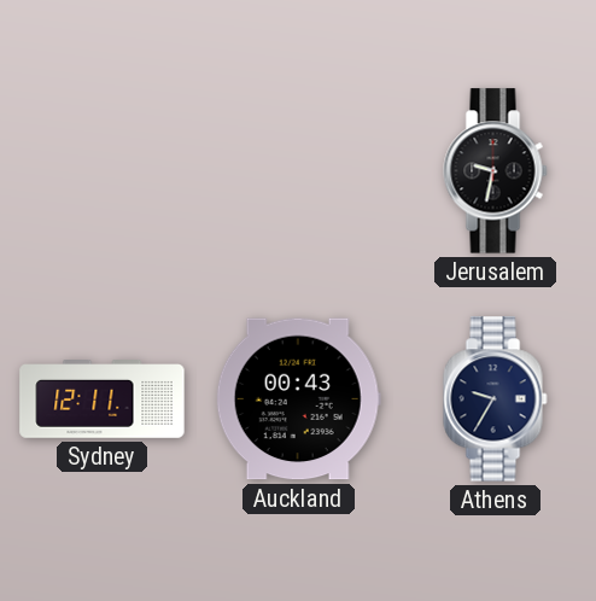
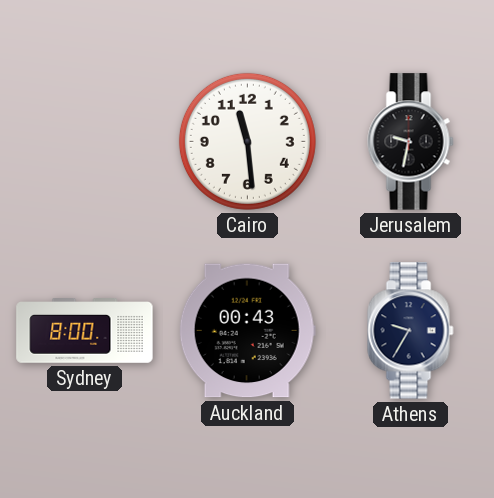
Cairo: none -> 11:29
Sydney: 12:11 -> 8:00
